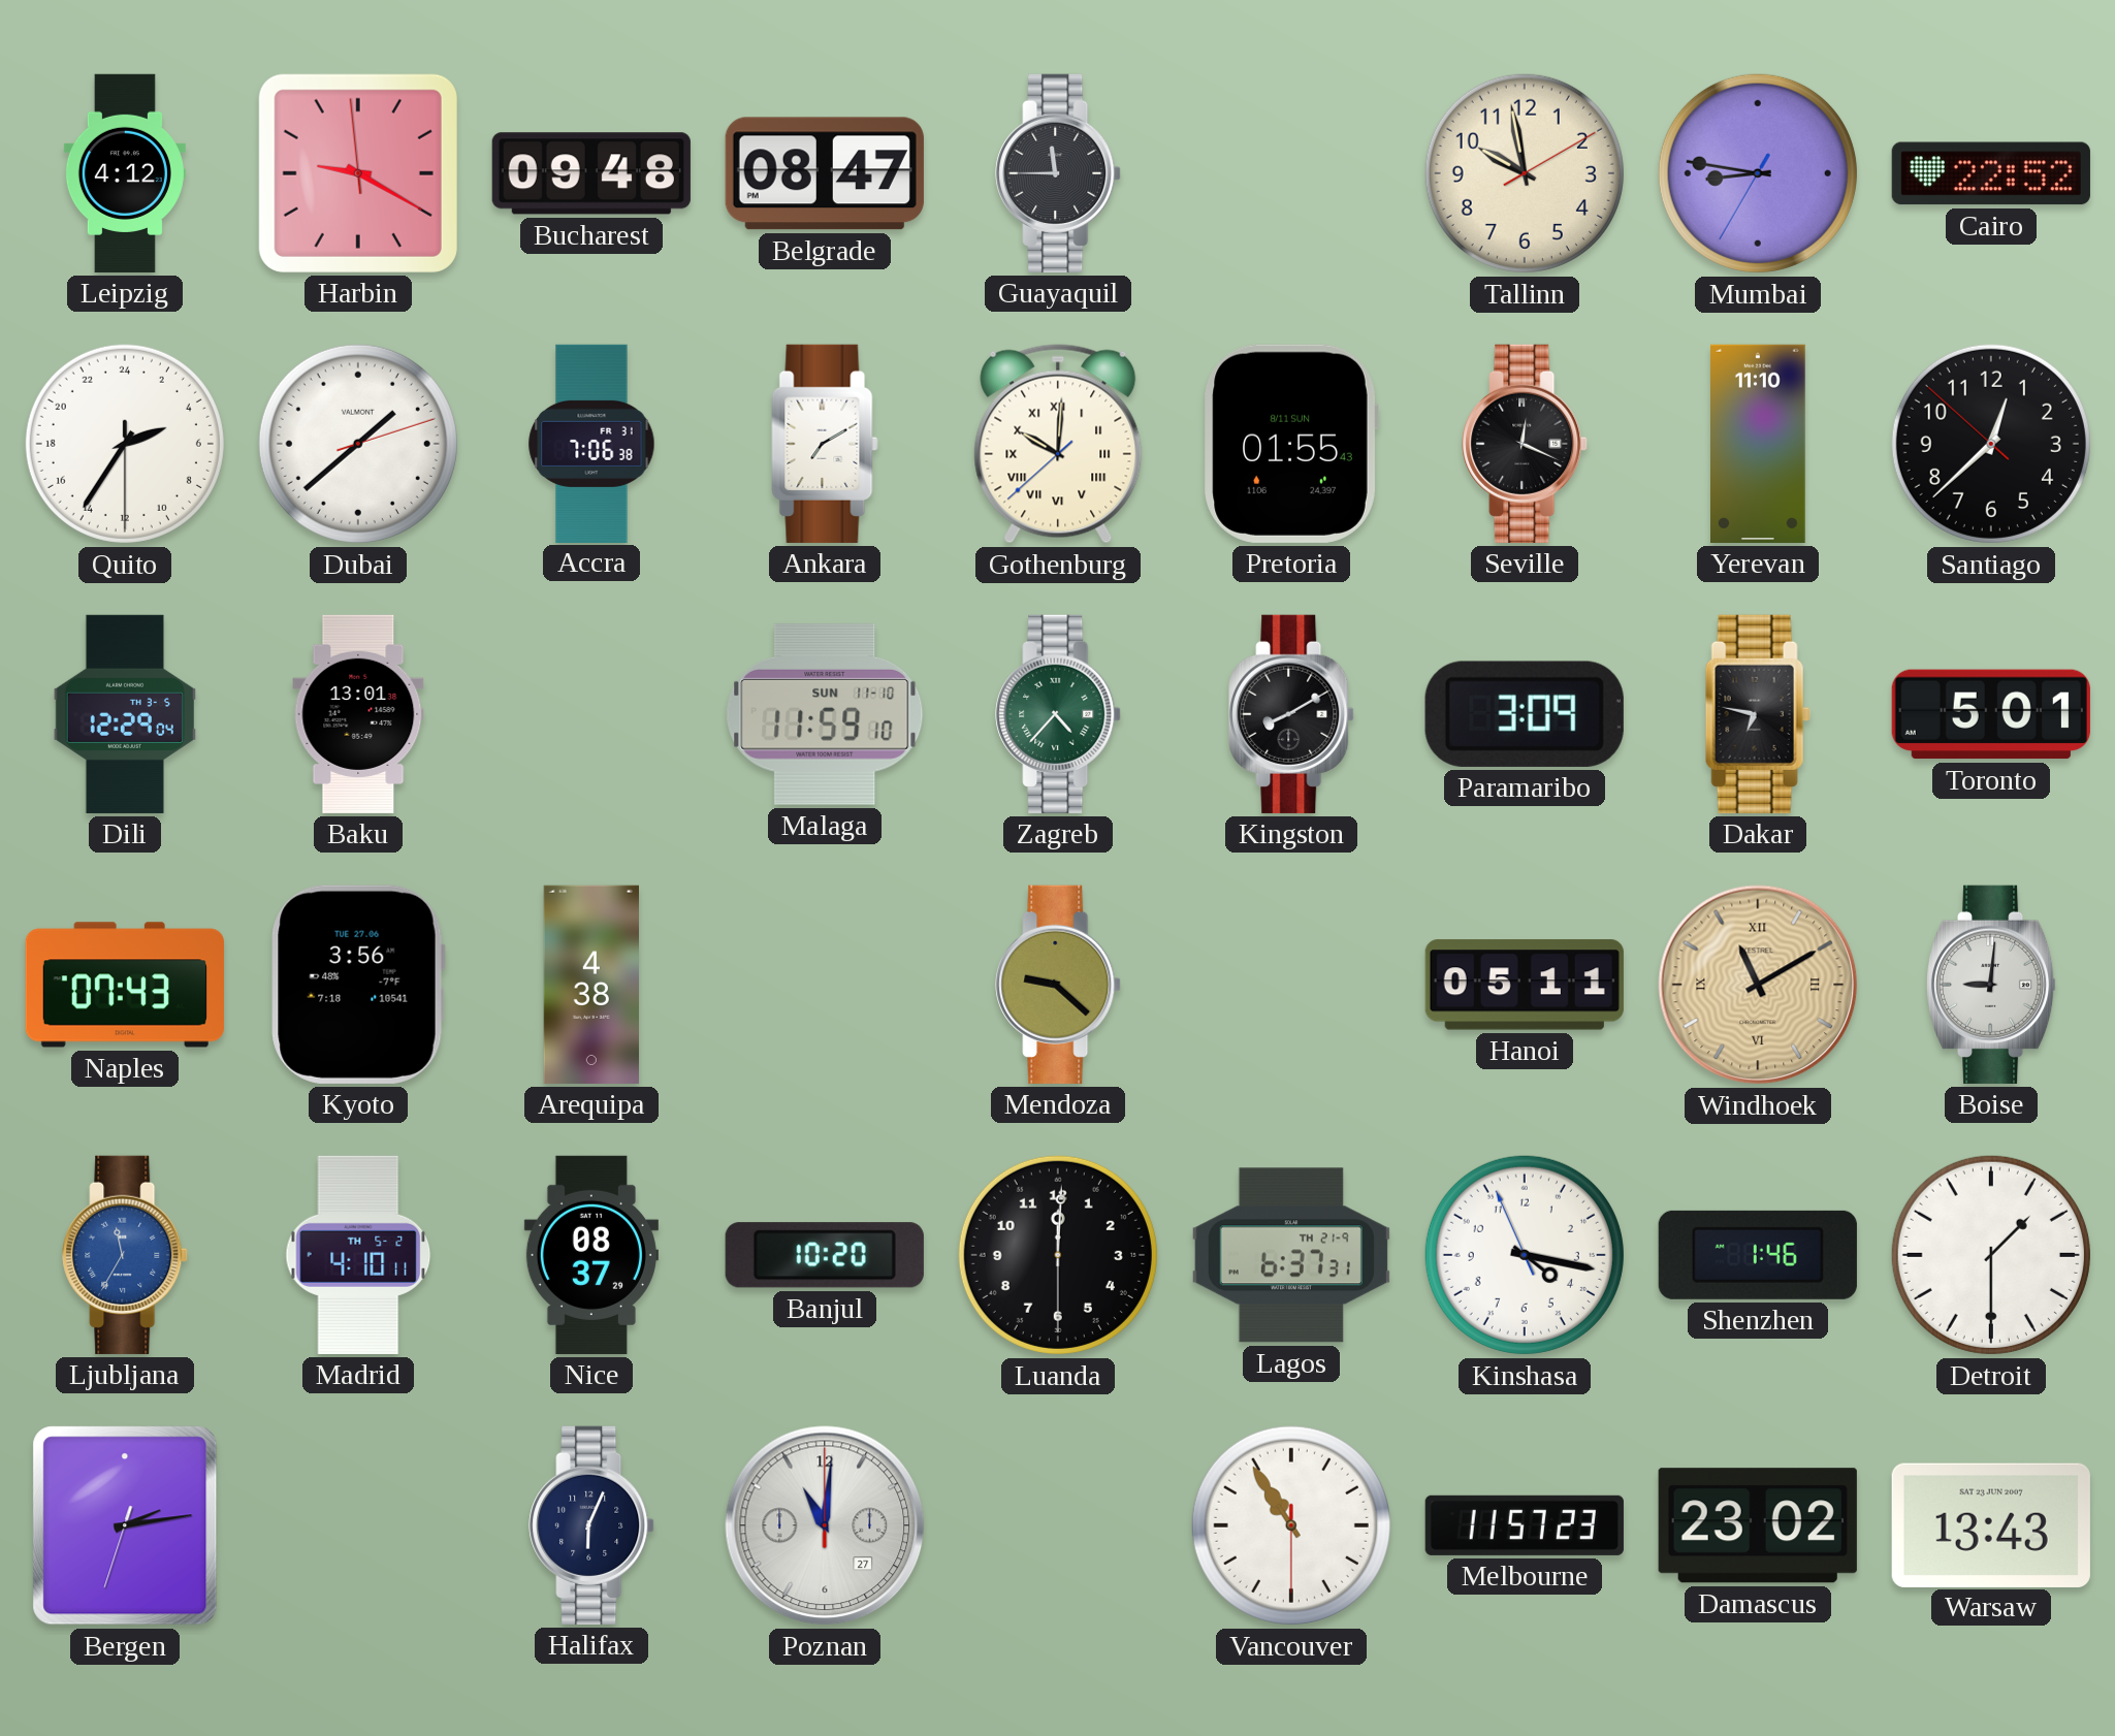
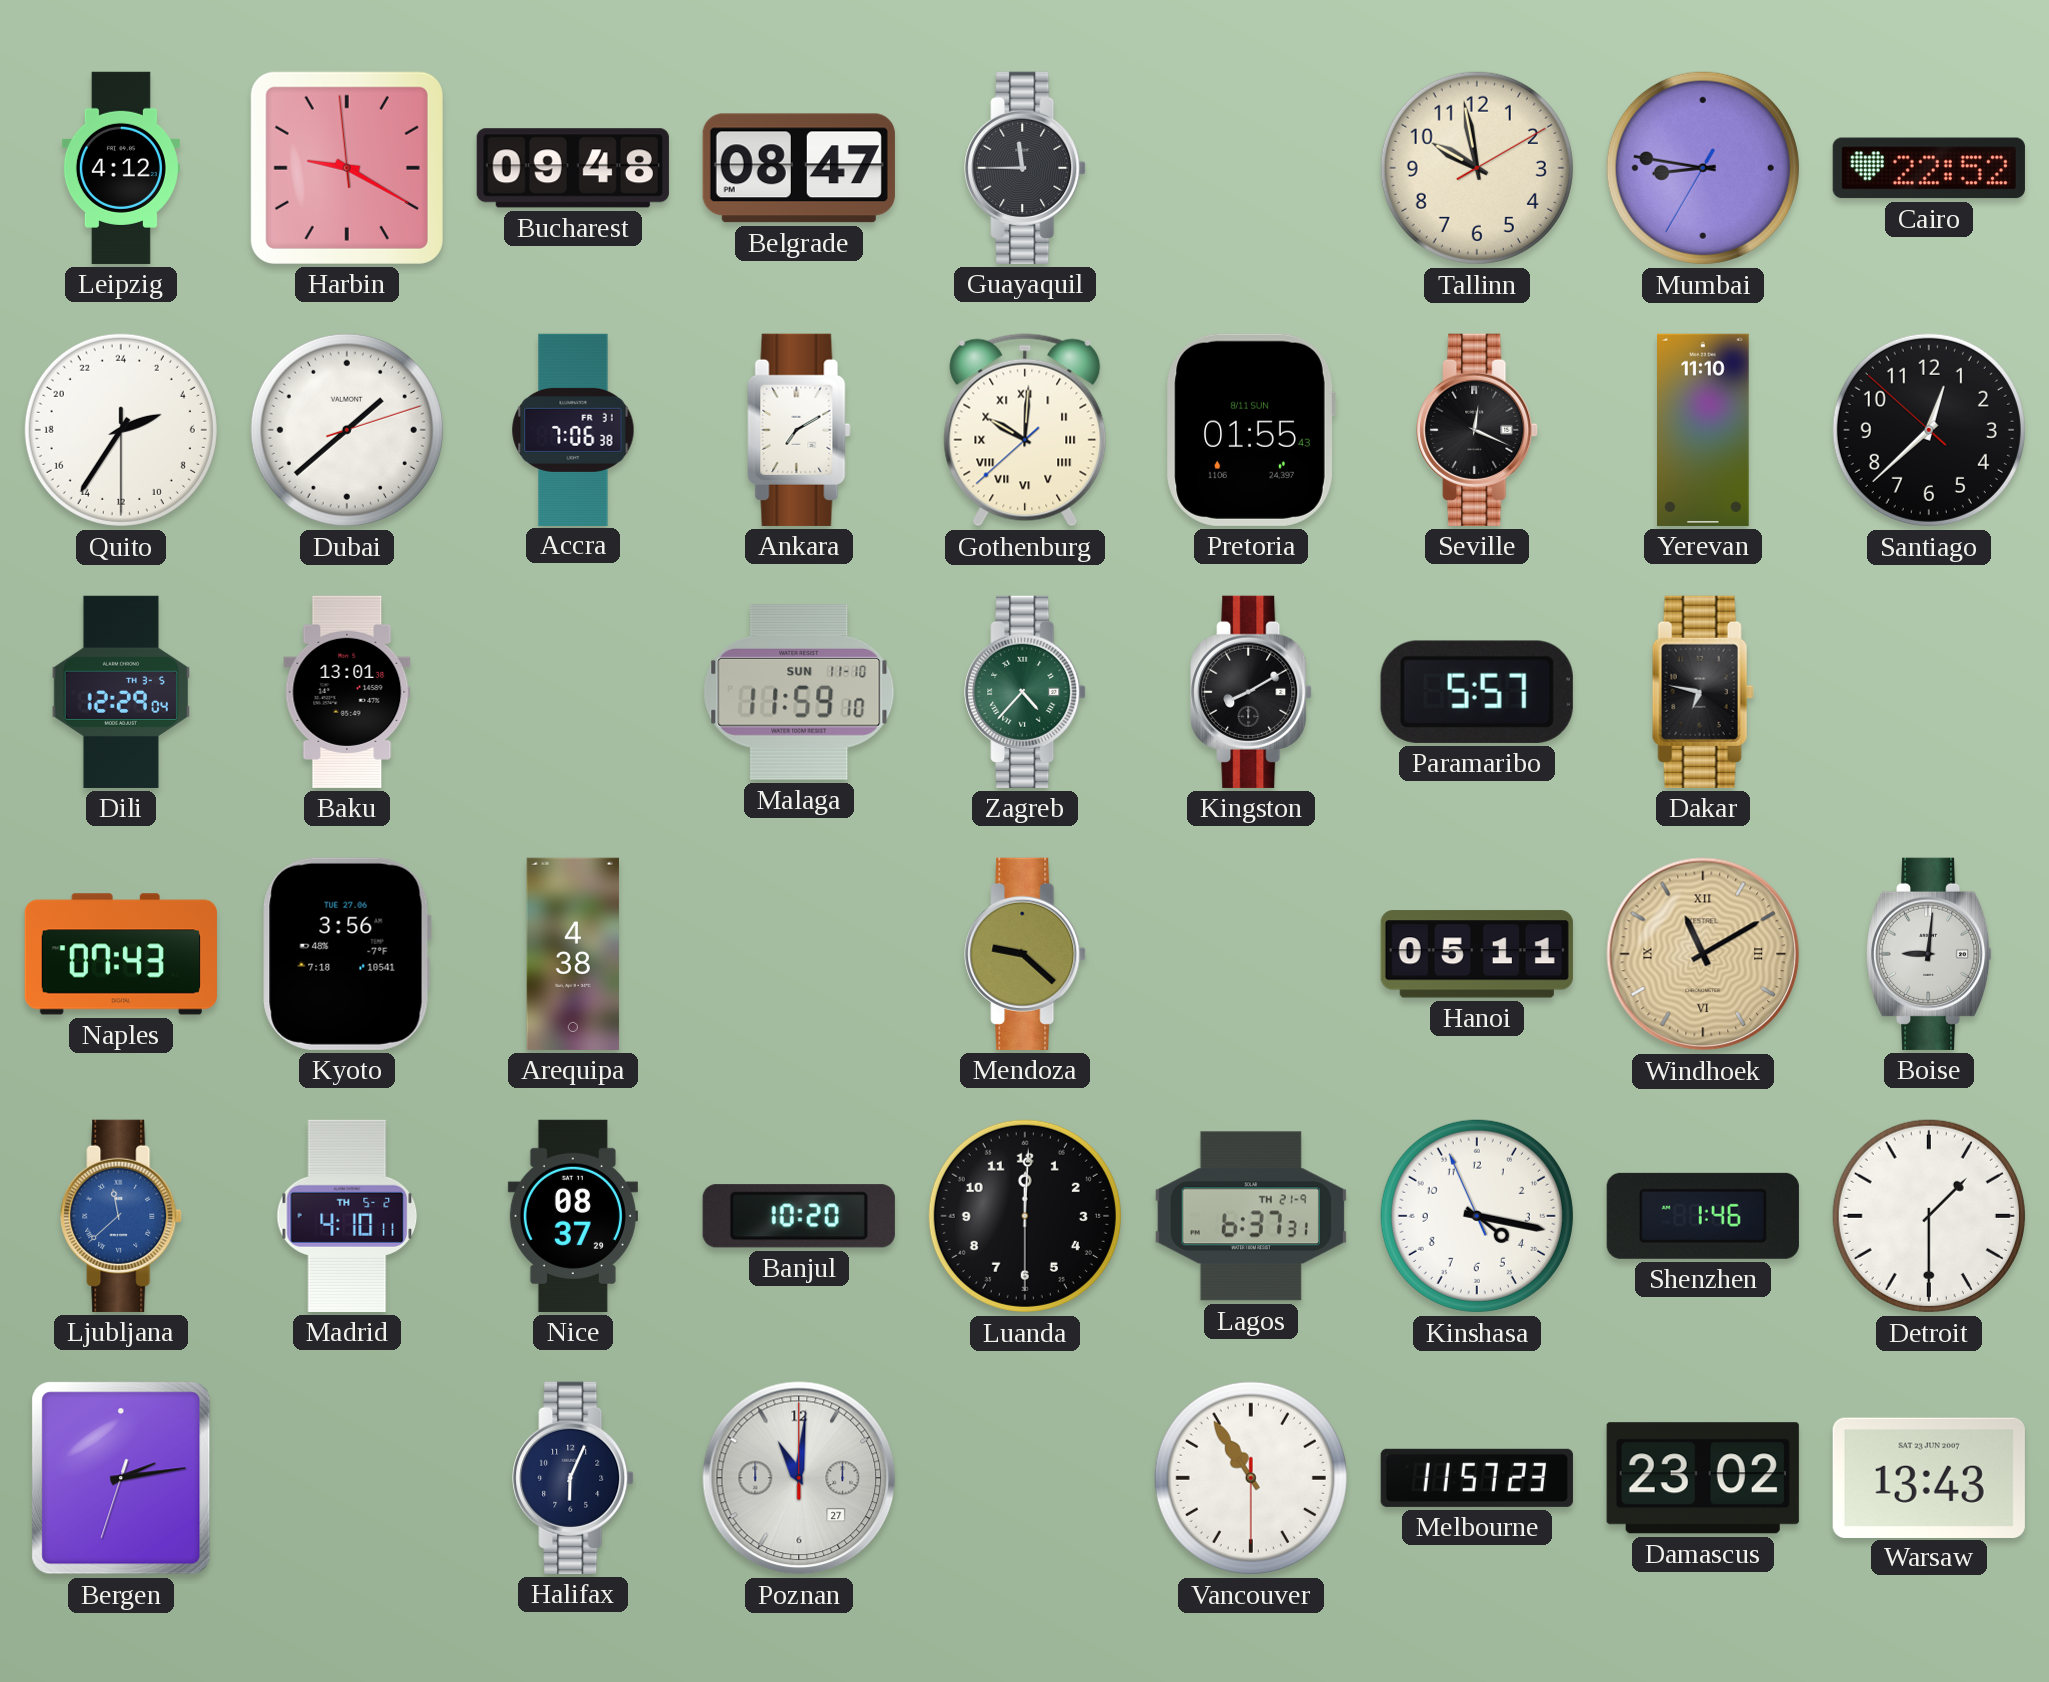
Paramaribo: 3:09 -> 5:57
Toronto: 5:01 -> none
Ljubljana: 11:35 -> 11:38
